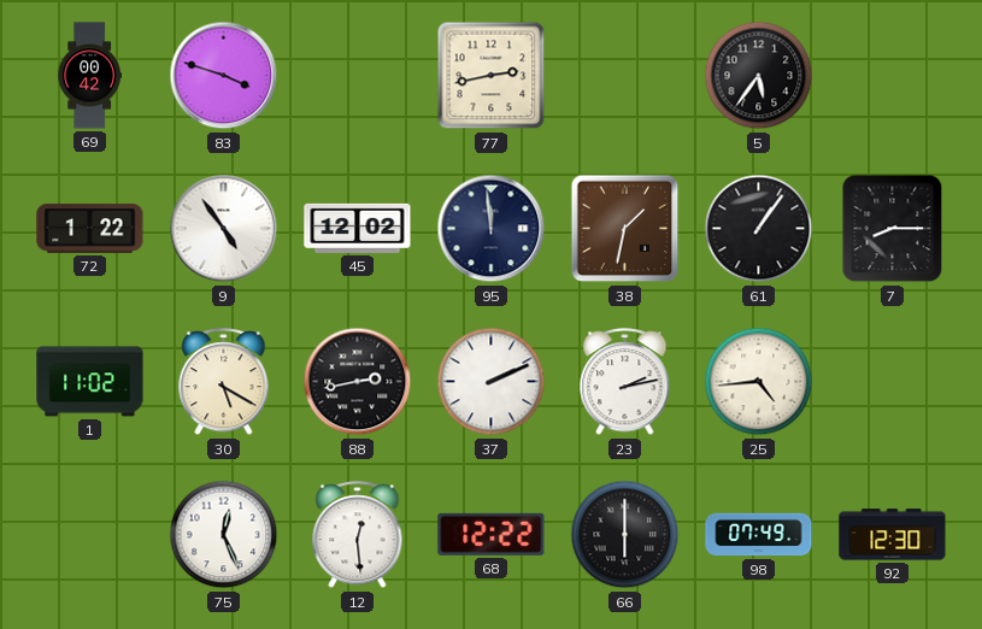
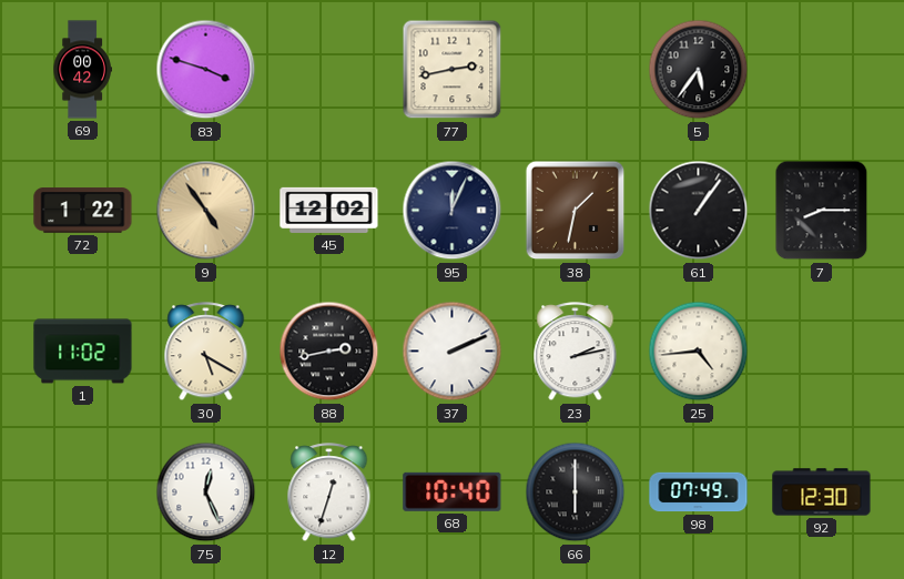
9 dial: white -> champagne
95: 11:59 -> 12:04
12: 12:29 -> 12:33
68: 12:22 -> 10:40
